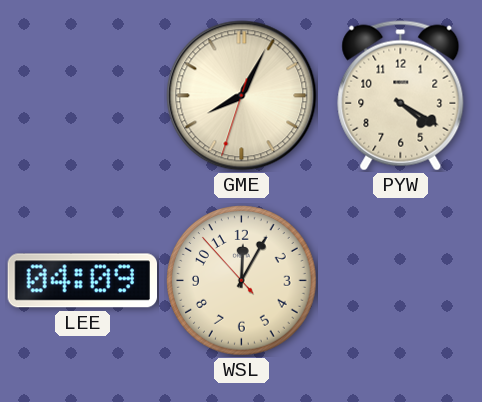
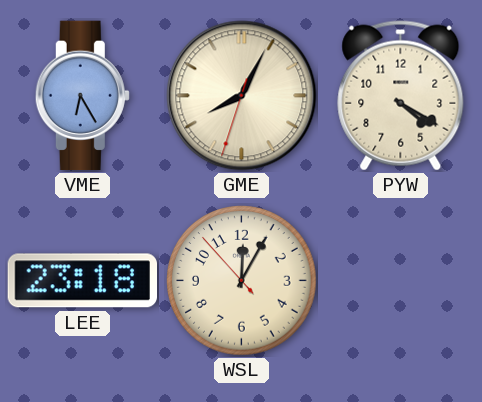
VME: none -> 6:25
LEE: 04:09 -> 23:18
